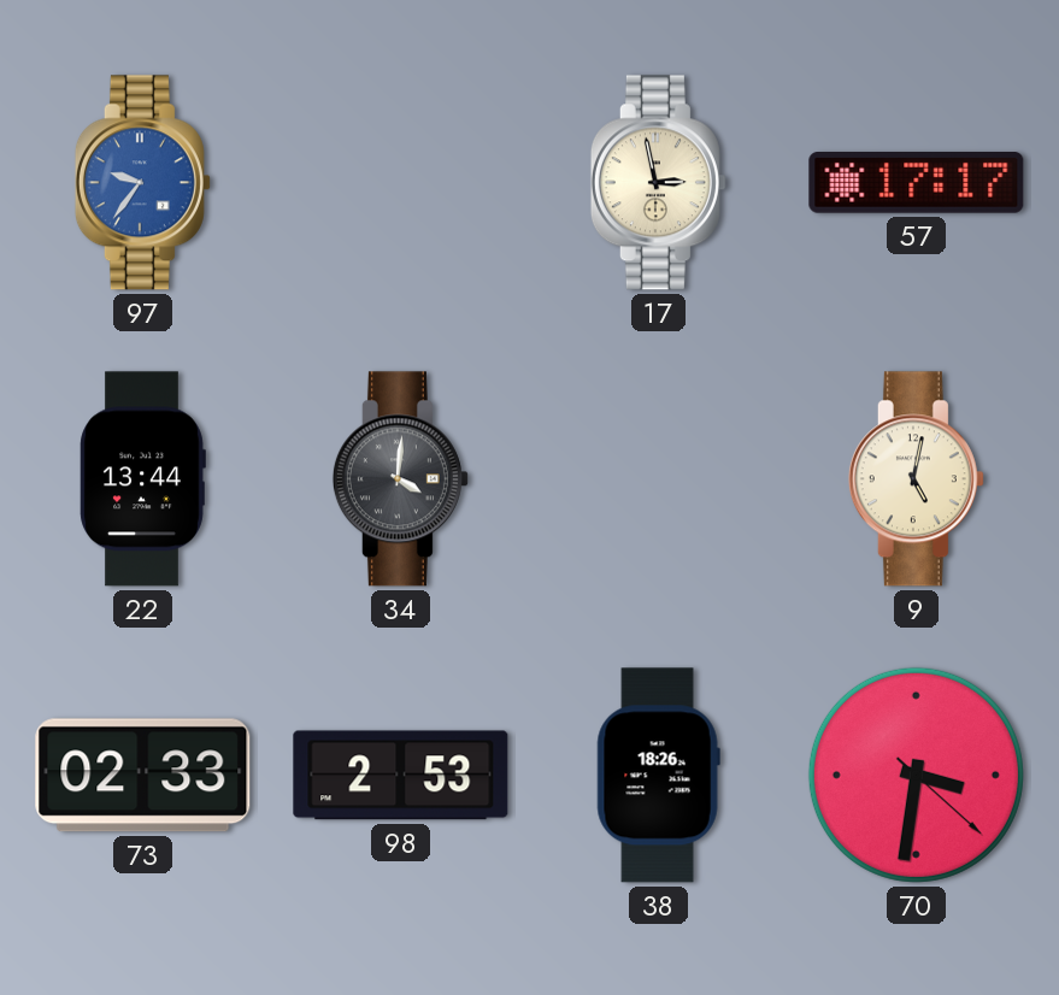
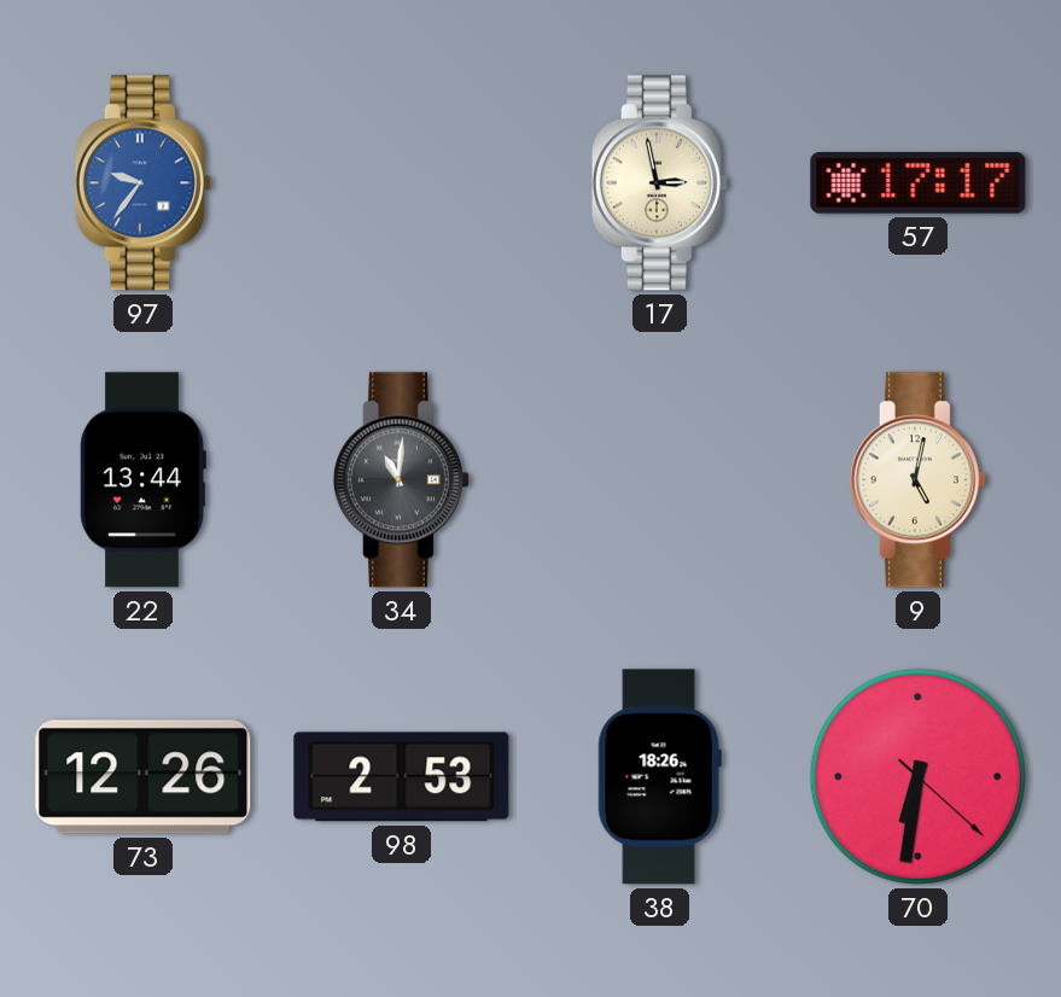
34: 4:01 -> 11:01
73: 02:33 -> 12:26
70: 3:31 -> 6:31
